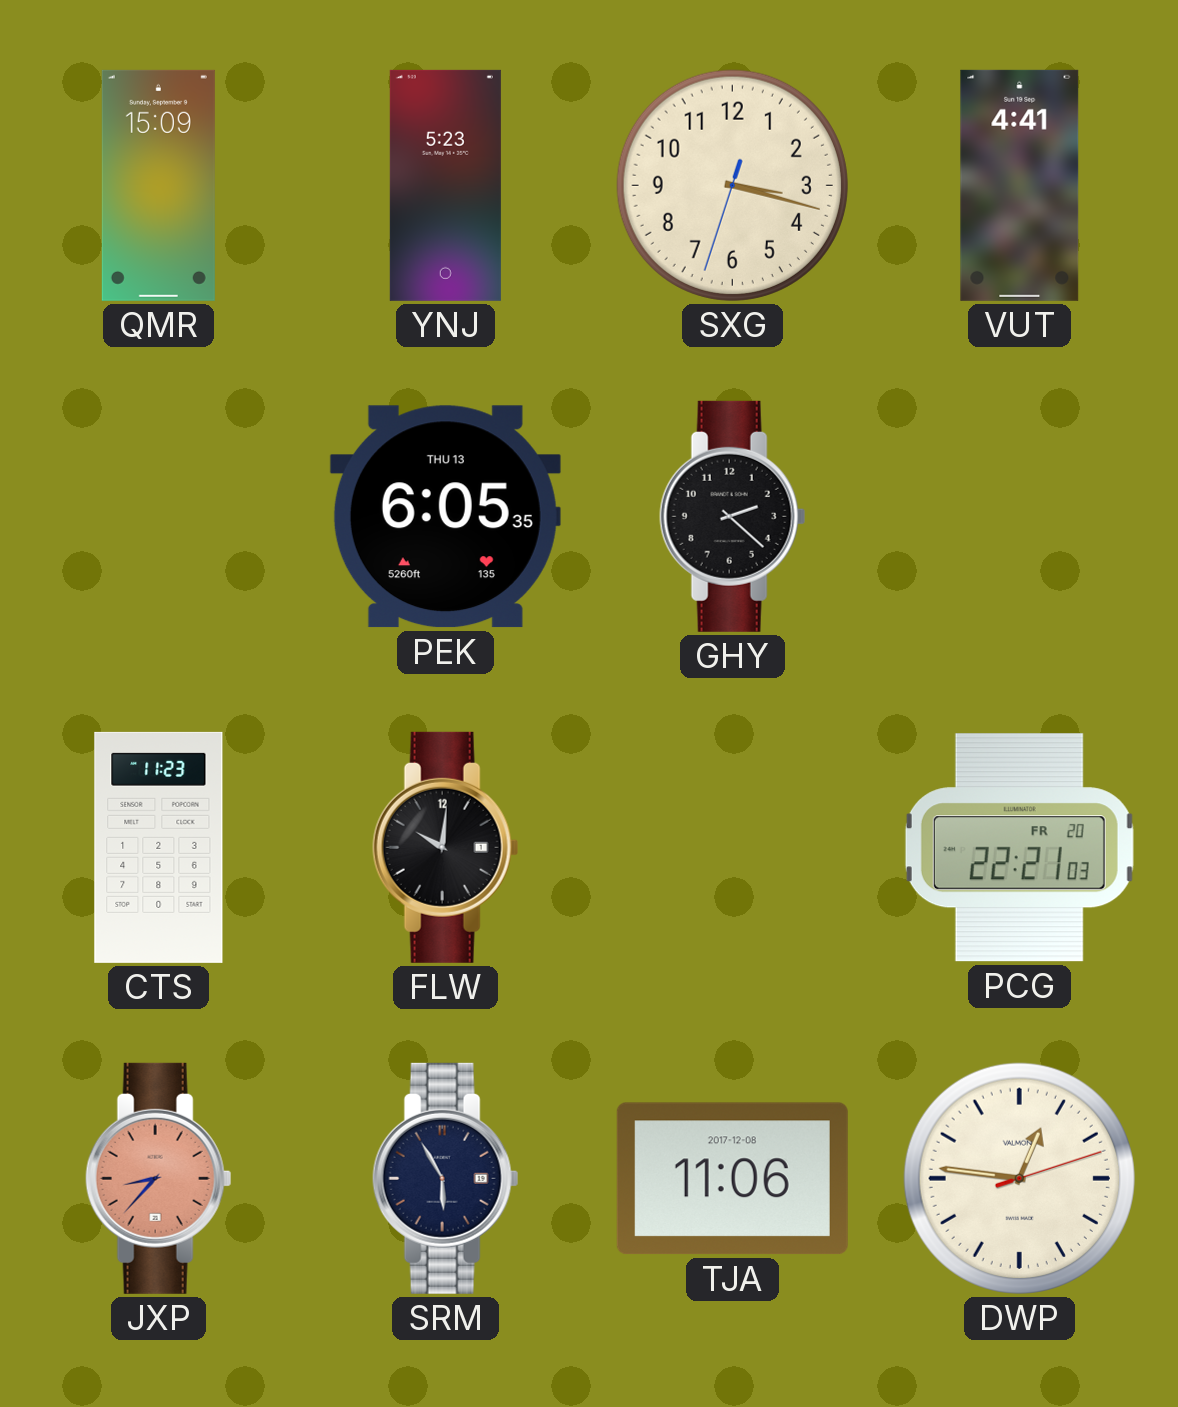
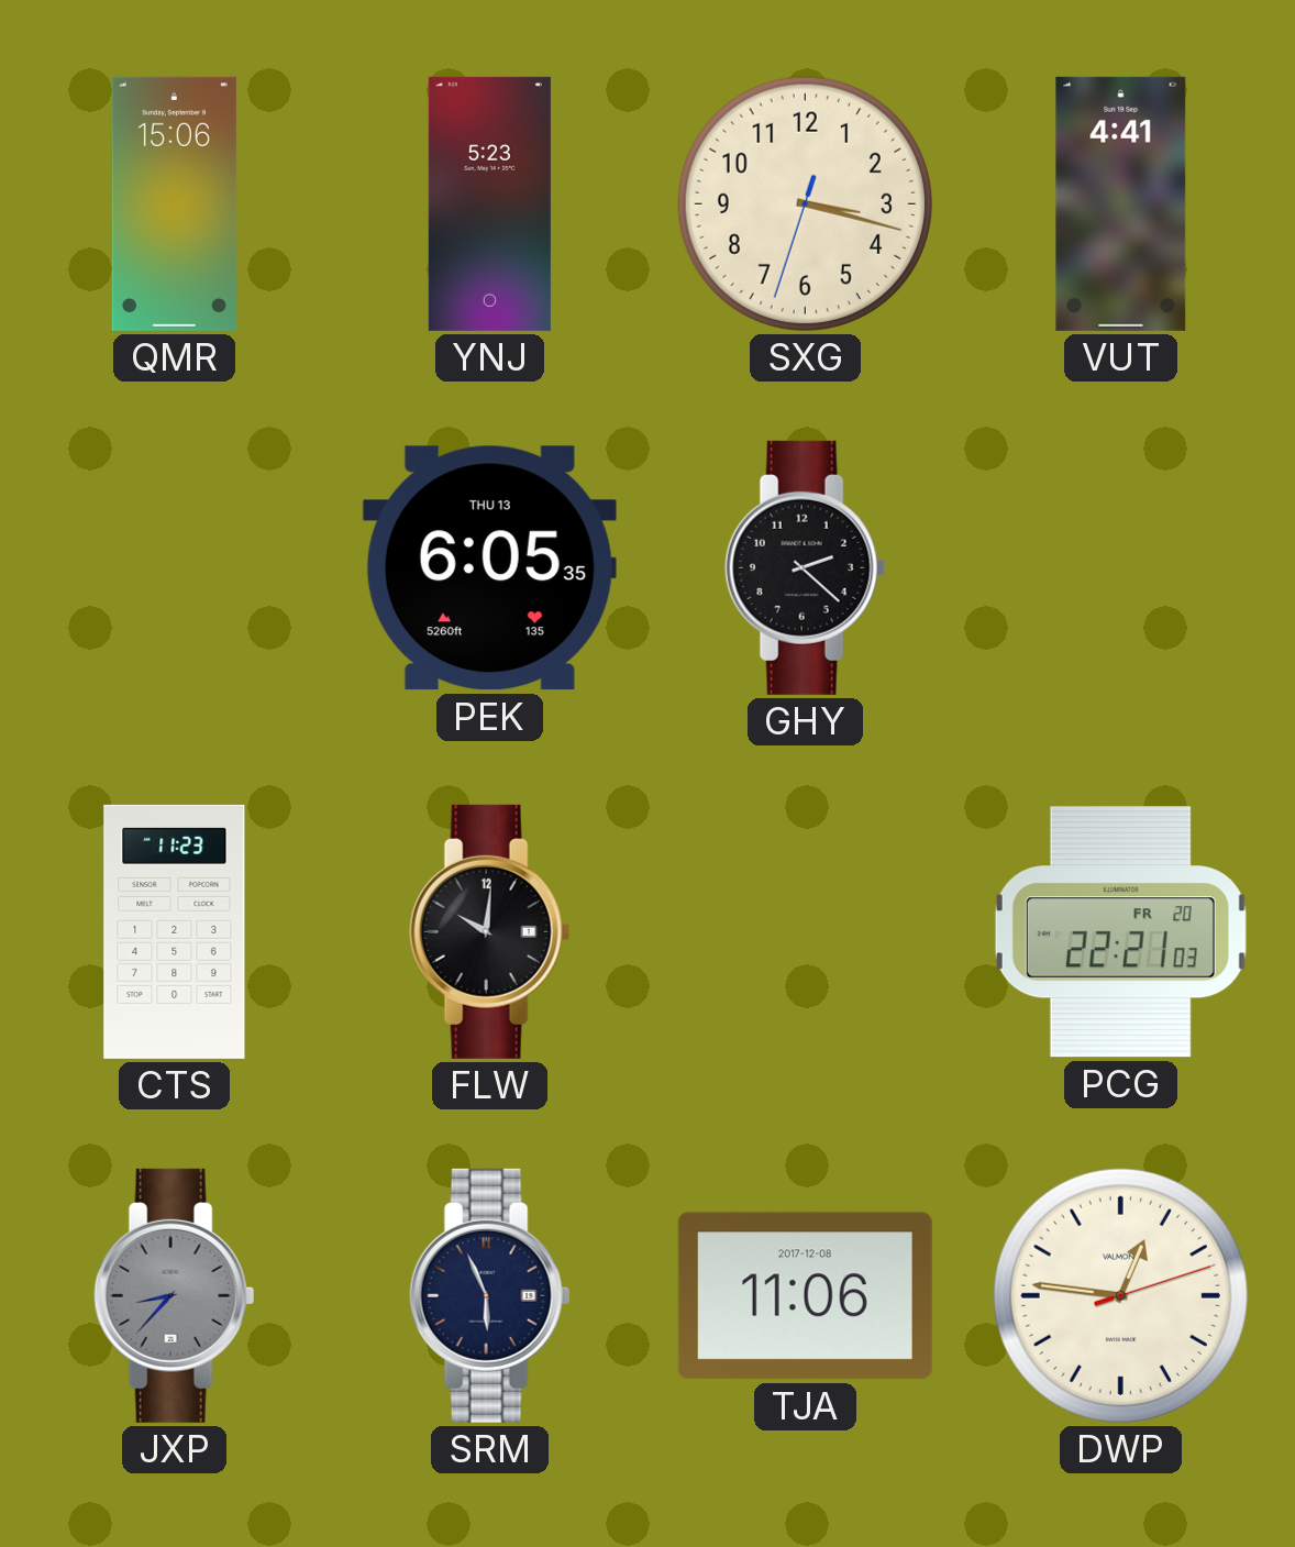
QMR: 15:09 -> 15:06
JXP dial: salmon -> grey
SRM: 5:55 -> 5:56
